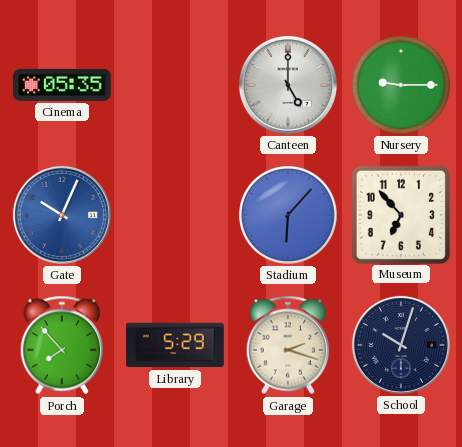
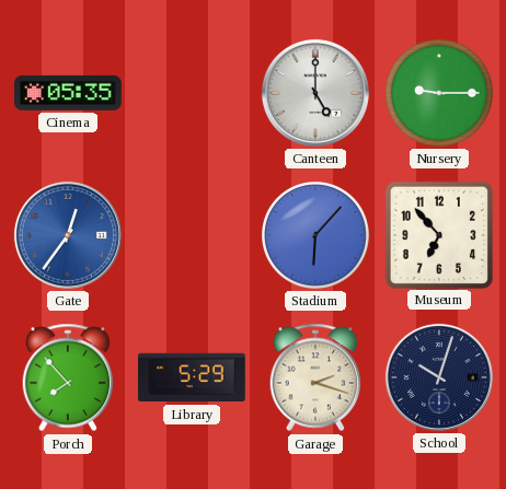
Gate: 10:04 -> 12:36
